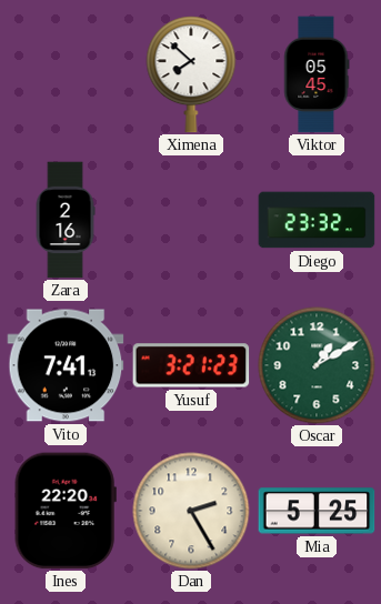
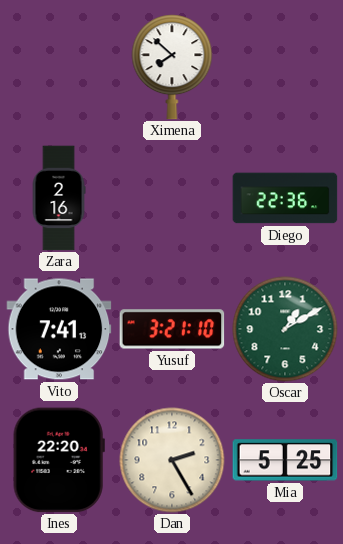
Viktor: 05:45 -> none
Diego: 23:32 -> 22:36
Yusuf: 3:21:23 -> 3:21:10
